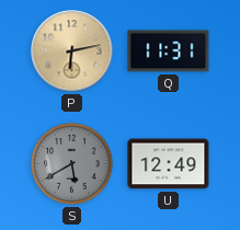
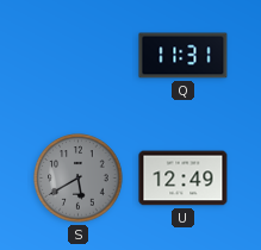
P: 6:13 -> none
